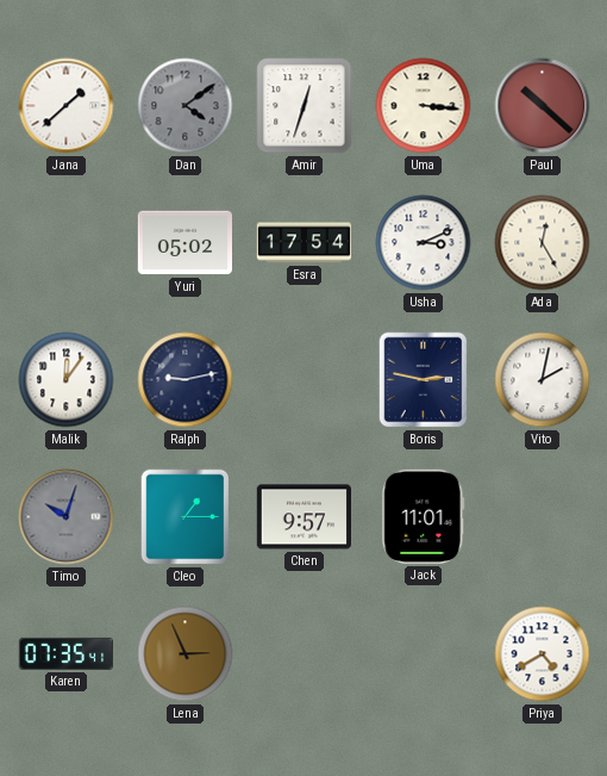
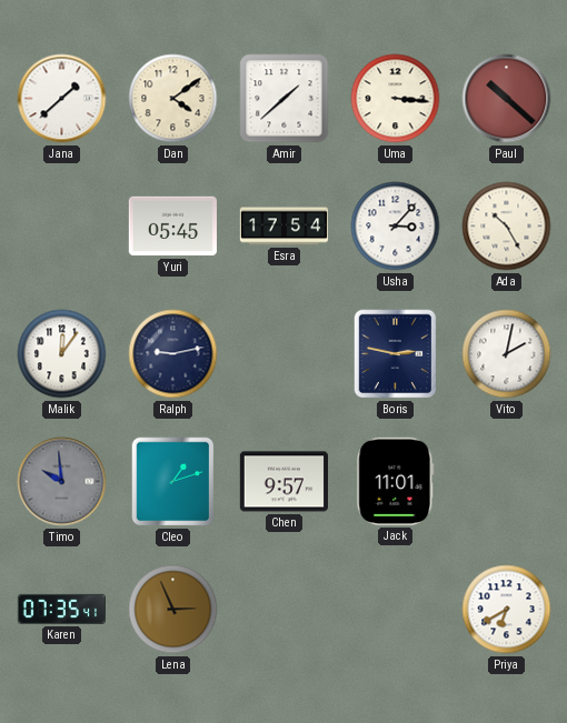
Dan dial: grey -> cream
Amir: 12:33 -> 1:38
Yuri: 05:02 -> 05:45
Usha: 3:11 -> 3:07
Ada: 12:25 -> 10:25
Timo: 10:03 -> 9:59
Cleo: 1:15 -> 1:12
Priya: 4:40 -> 6:40
